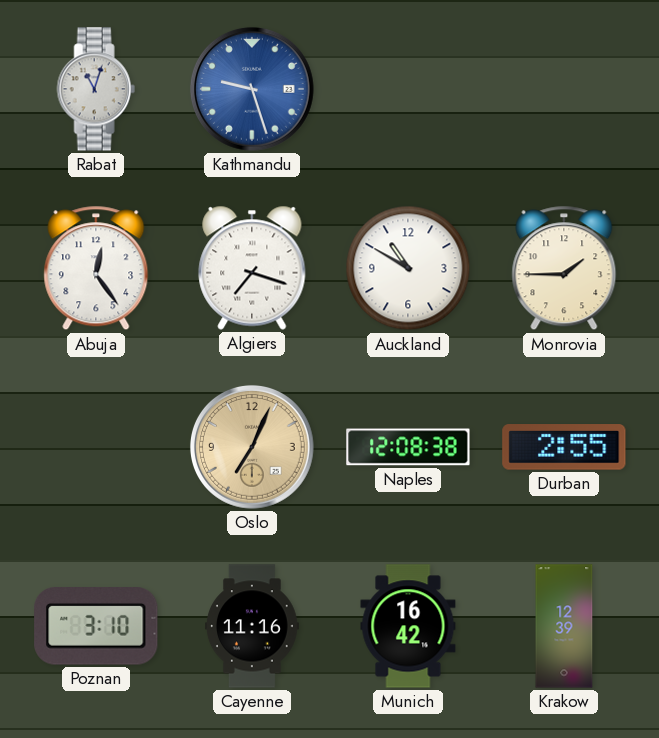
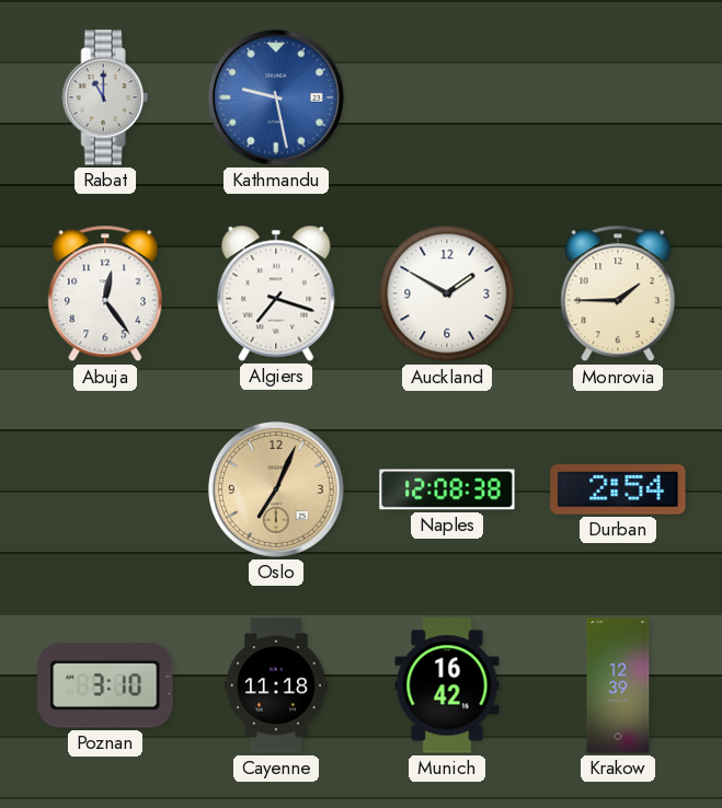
Rabat: 11:03 -> 11:00
Kathmandu: 9:27 -> 9:28
Auckland: 10:50 -> 1:50
Durban: 2:55 -> 2:54
Cayenne: 11:16 -> 11:18
